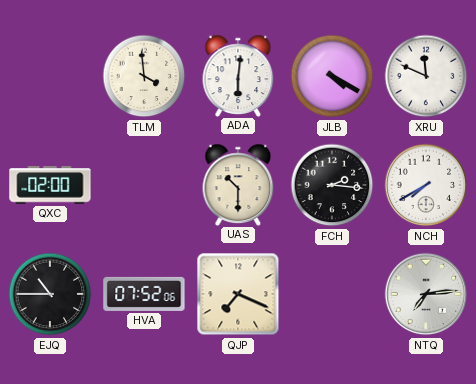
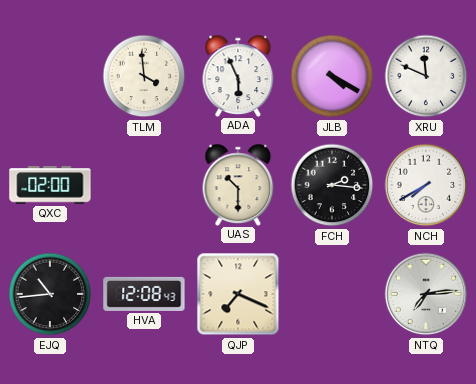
ADA: 6:01 -> 5:56
EJQ: 10:45 -> 10:44
HVA: 07:52 -> 12:08
